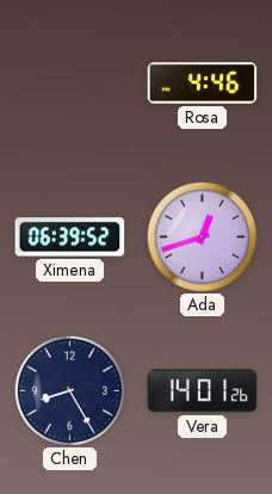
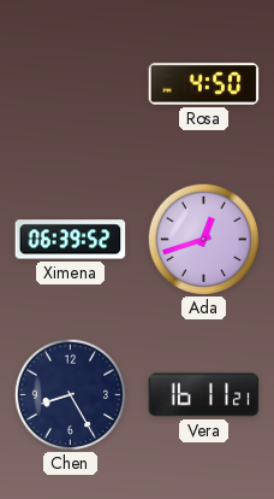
Rosa: 4:46 -> 4:50
Vera: 14:01 -> 16:11
